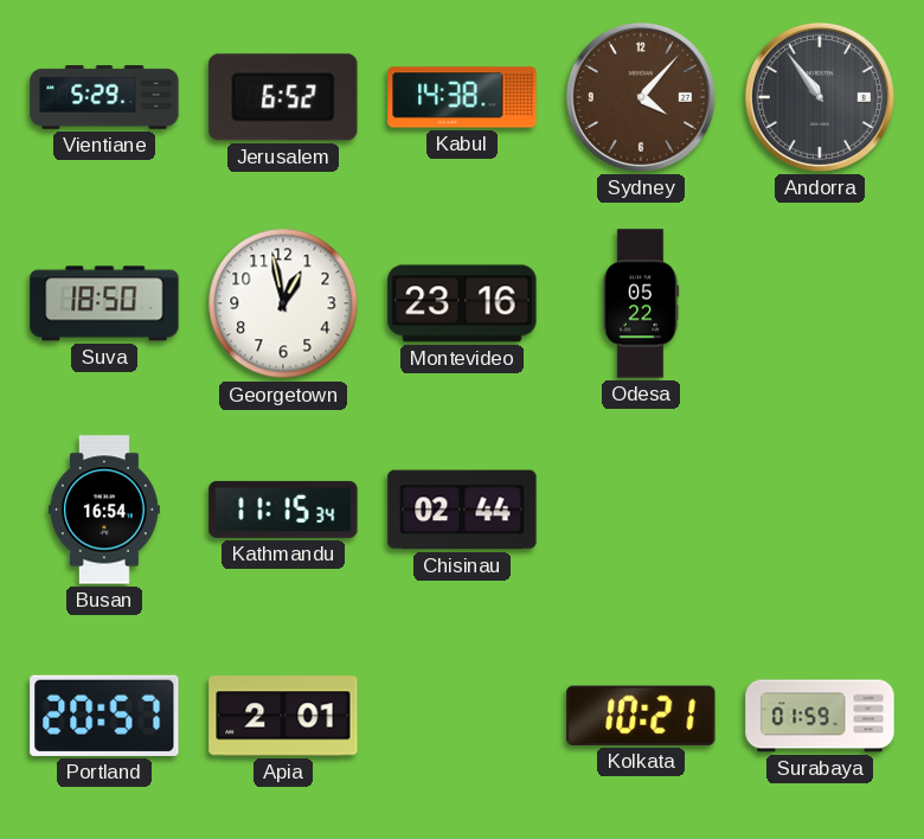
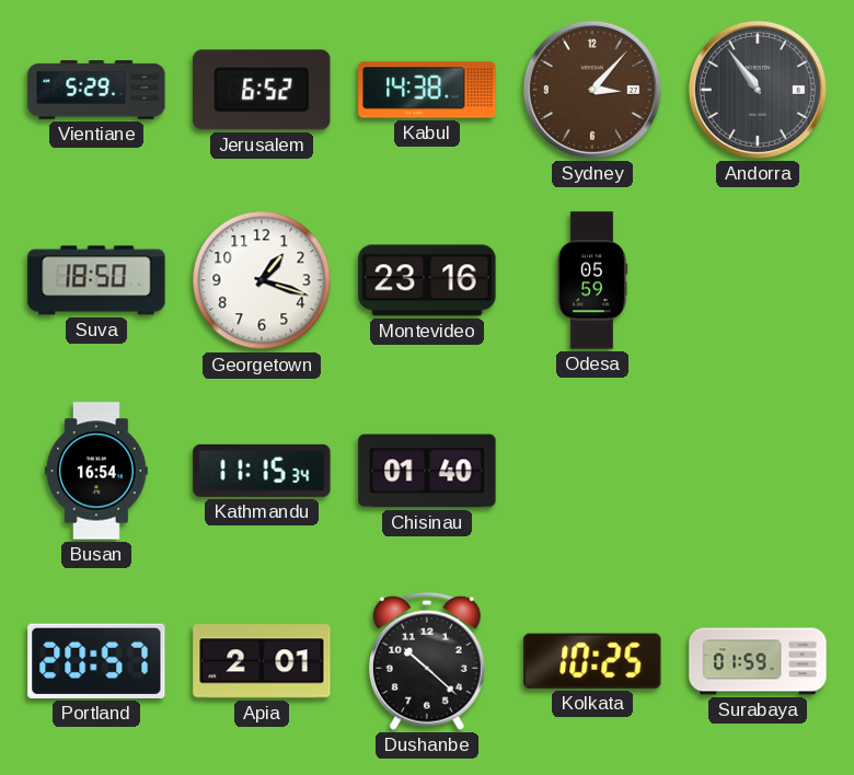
Sydney: 4:07 -> 3:07
Georgetown: 12:58 -> 1:18
Odesa: 05:22 -> 05:59
Chisinau: 02:44 -> 01:40
Dushanbe: none -> 10:22
Kolkata: 10:21 -> 10:25
